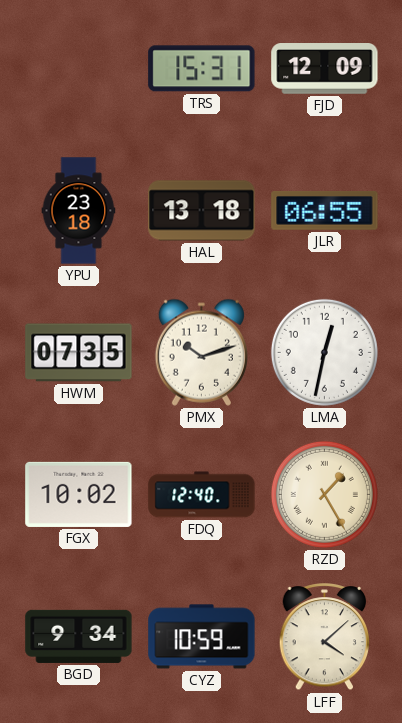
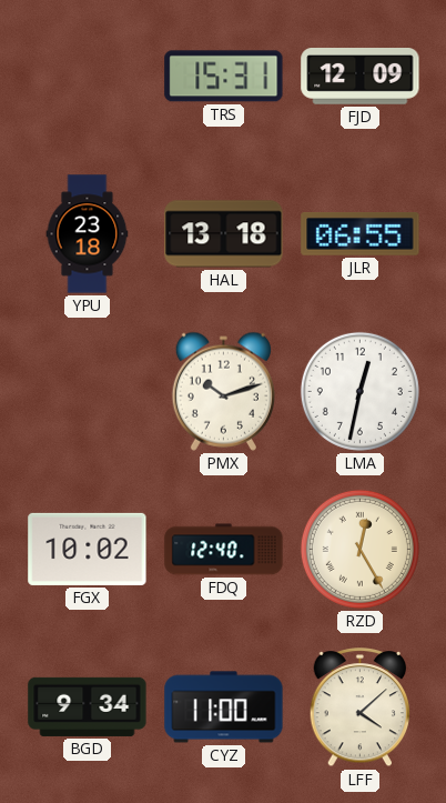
HWM: 07:35 -> none
RZD: 1:25 -> 12:25
CYZ: 10:59 -> 11:00
